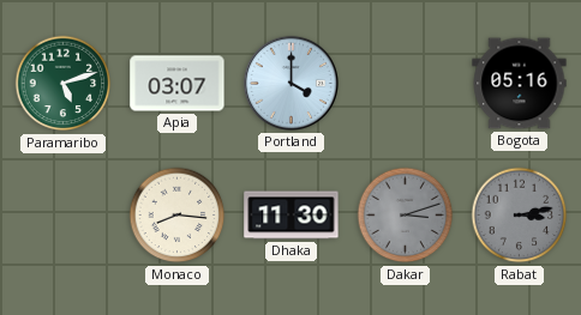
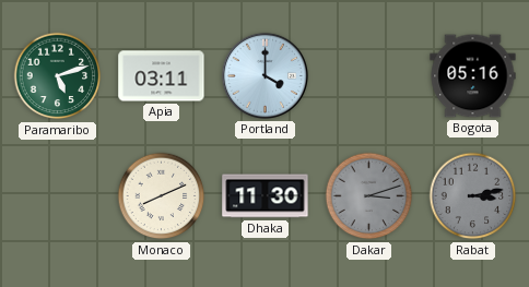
Apia: 03:07 -> 03:11
Monaco: 8:16 -> 8:11
